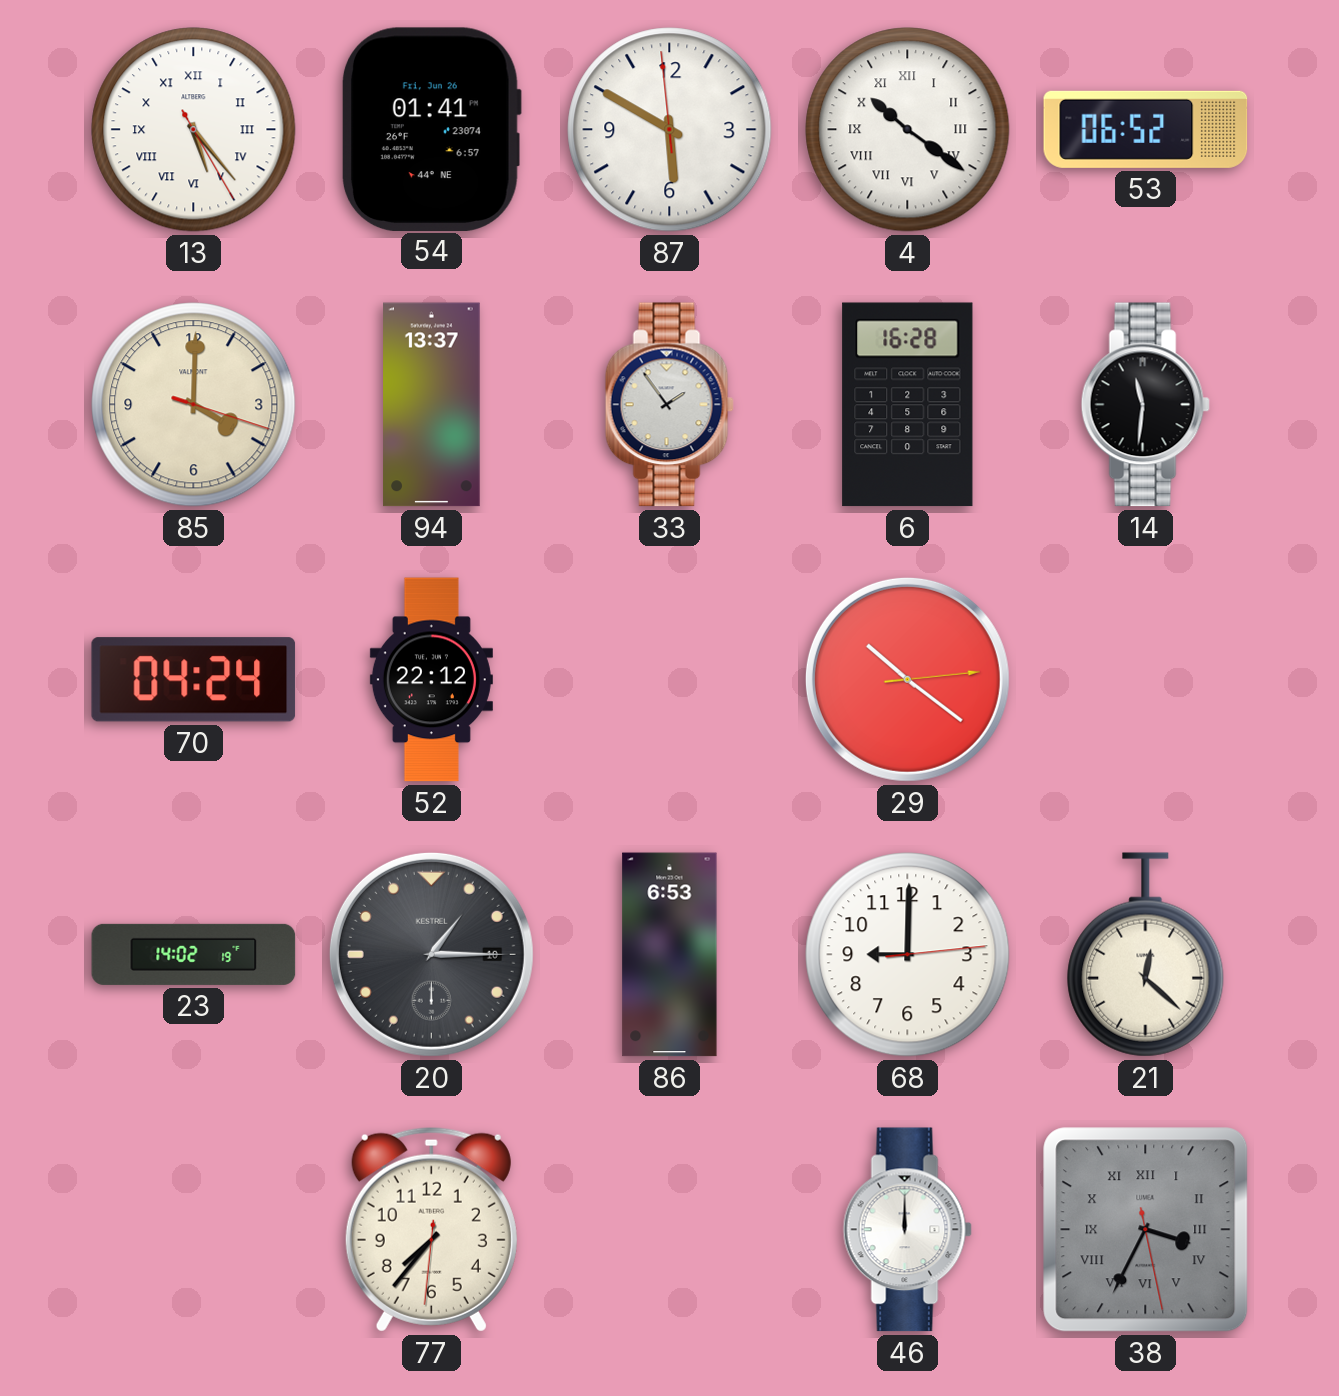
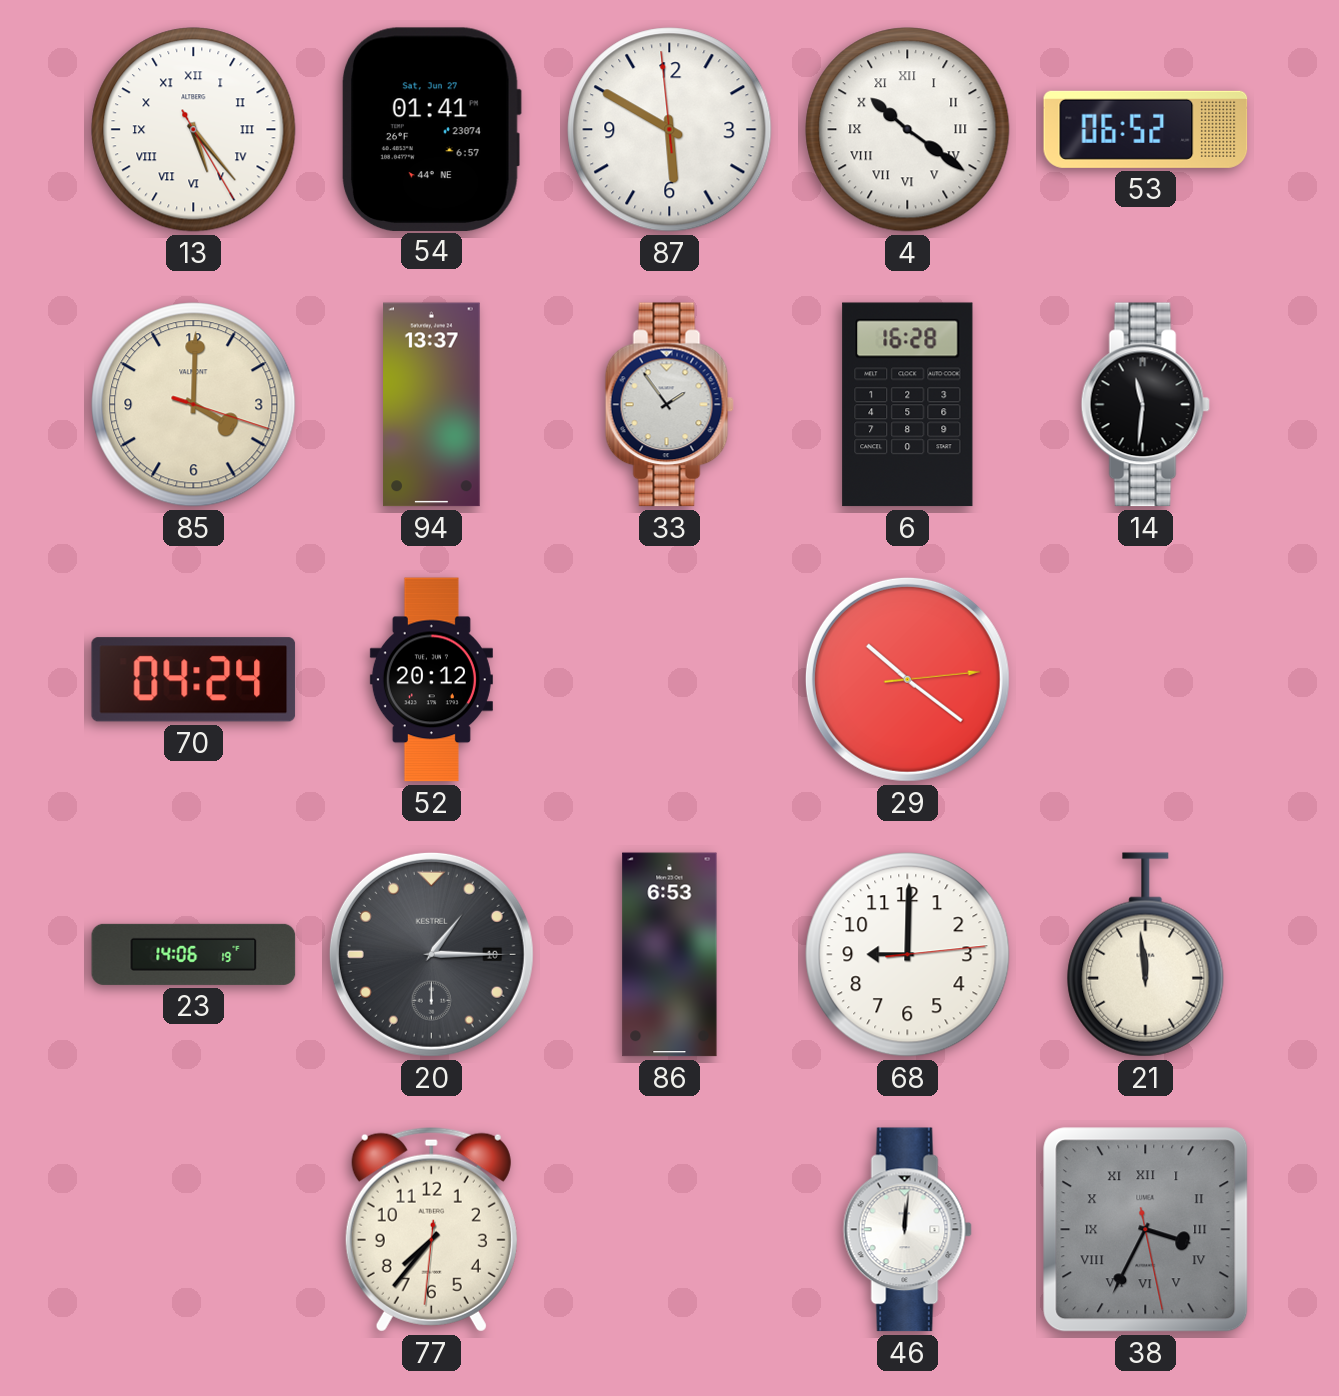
54 date: Fri, Jun 26 -> Sat, Jun 27
52: 22:12 -> 20:12
23: 14:02 -> 14:06
21: 12:22 -> 11:59
46: 12:00 -> 12:01
